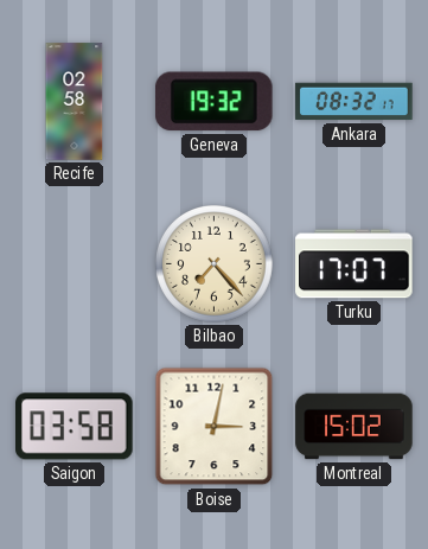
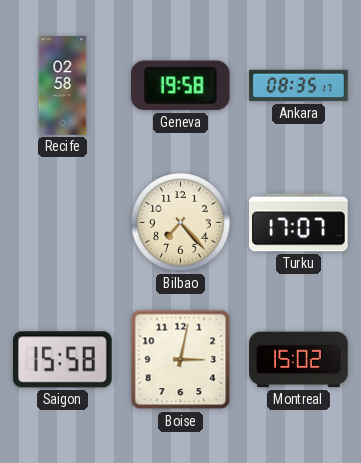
Geneva: 19:32 -> 19:58
Ankara: 08:32 -> 08:35
Saigon: 03:58 -> 15:58
